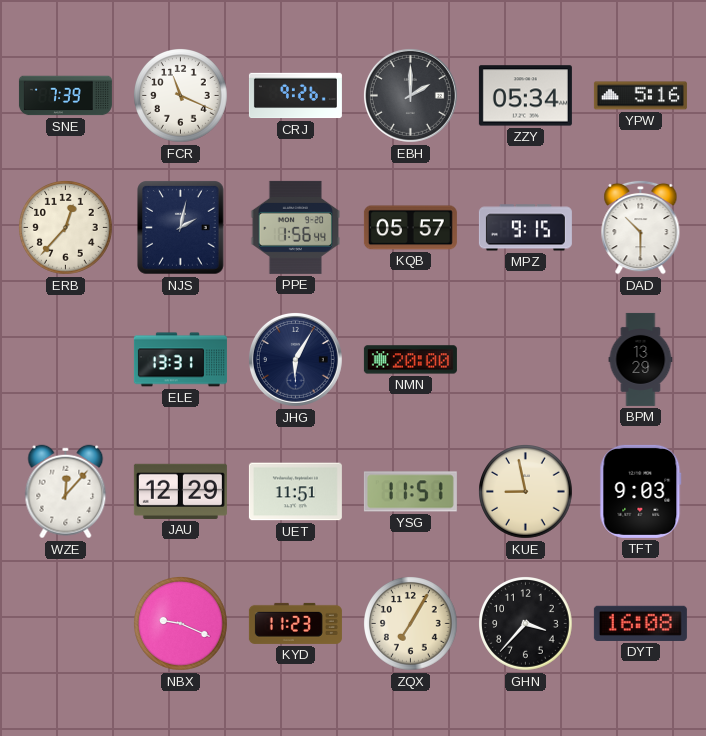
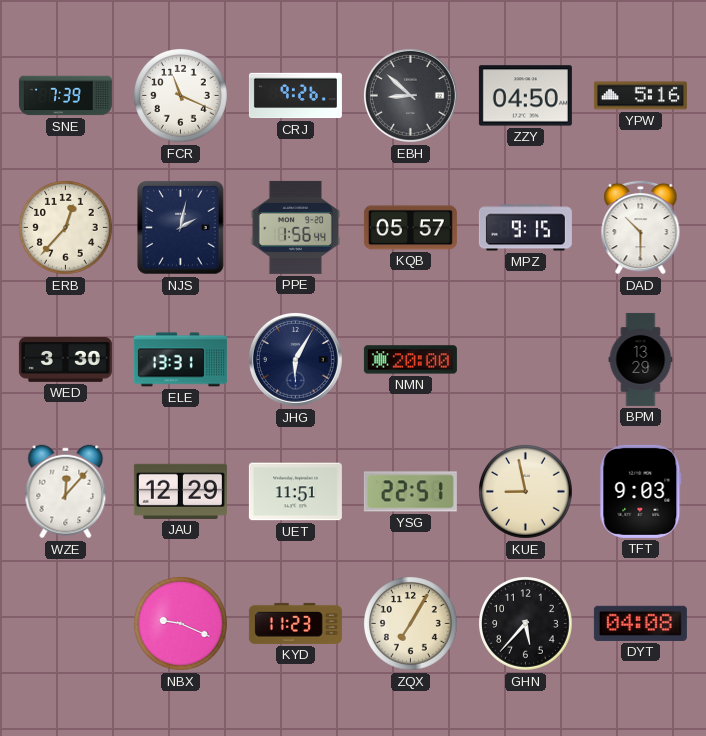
EBH: 2:00 -> 8:52
ZZY: 05:34 -> 04:50
WED: none -> 3:30
YSG: 11:51 -> 22:51
GHN: 3:37 -> 5:37
DYT: 16:08 -> 04:08
